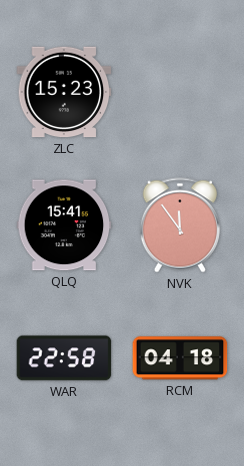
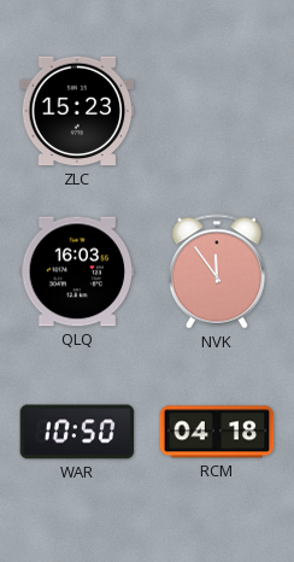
QLQ: 15:41 -> 16:03
WAR: 22:58 -> 10:50
